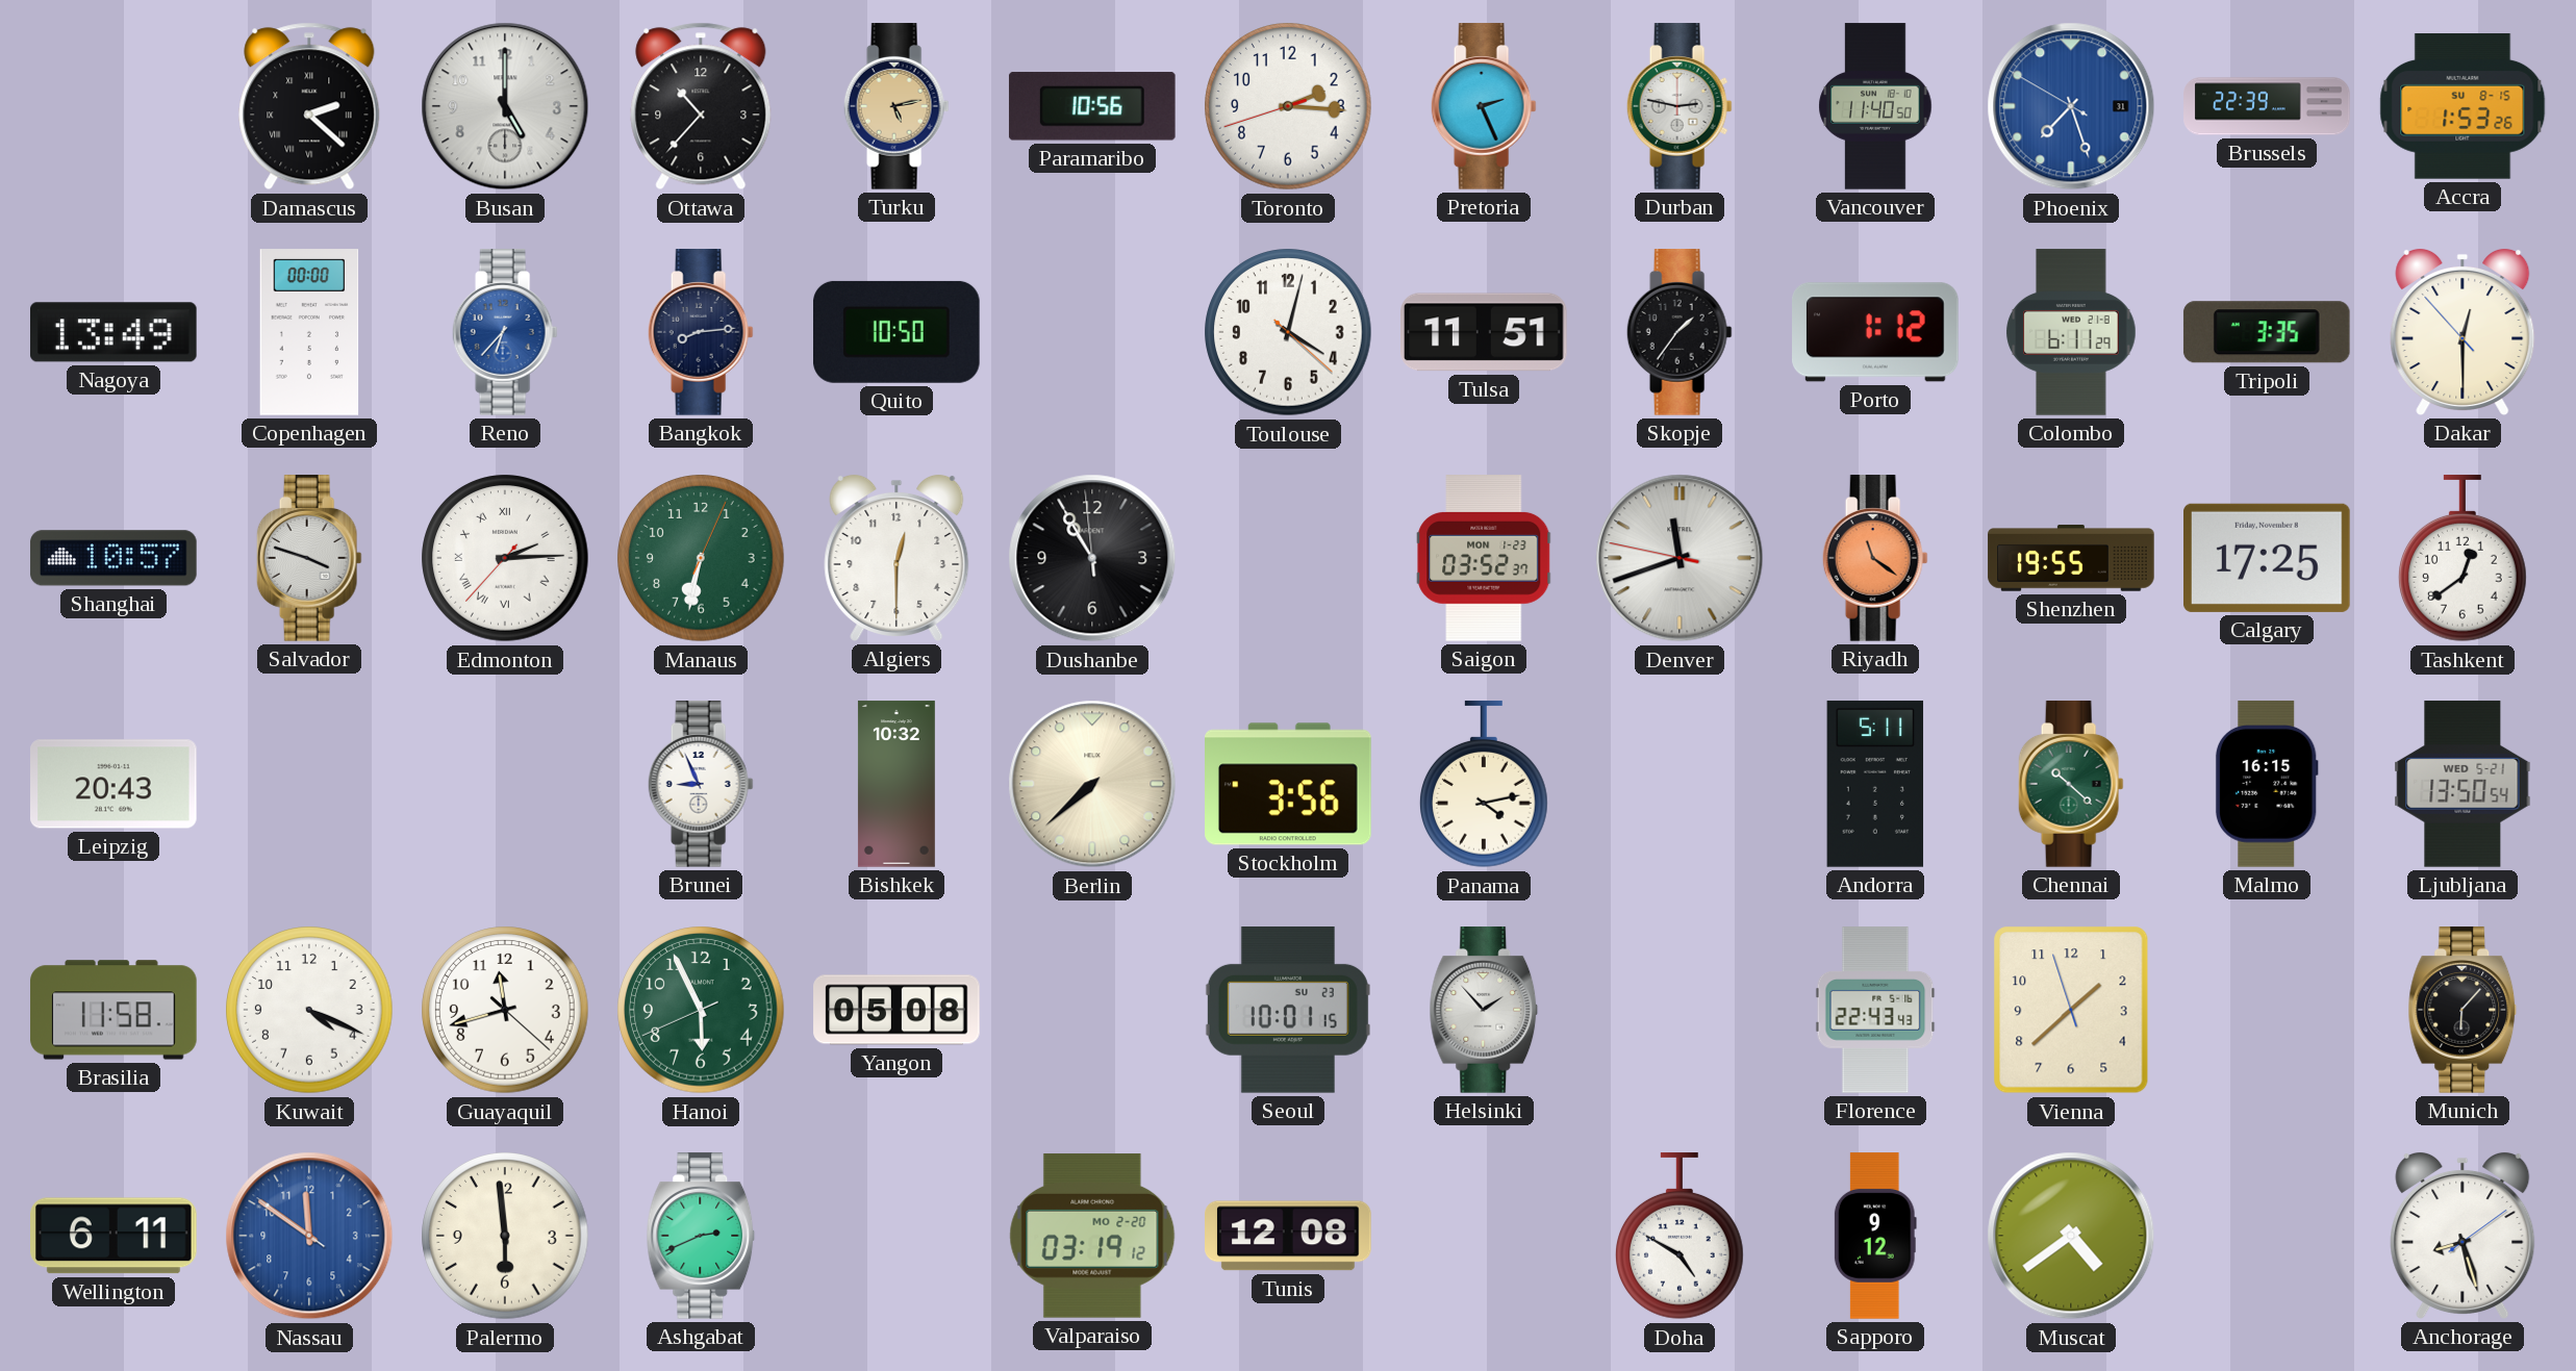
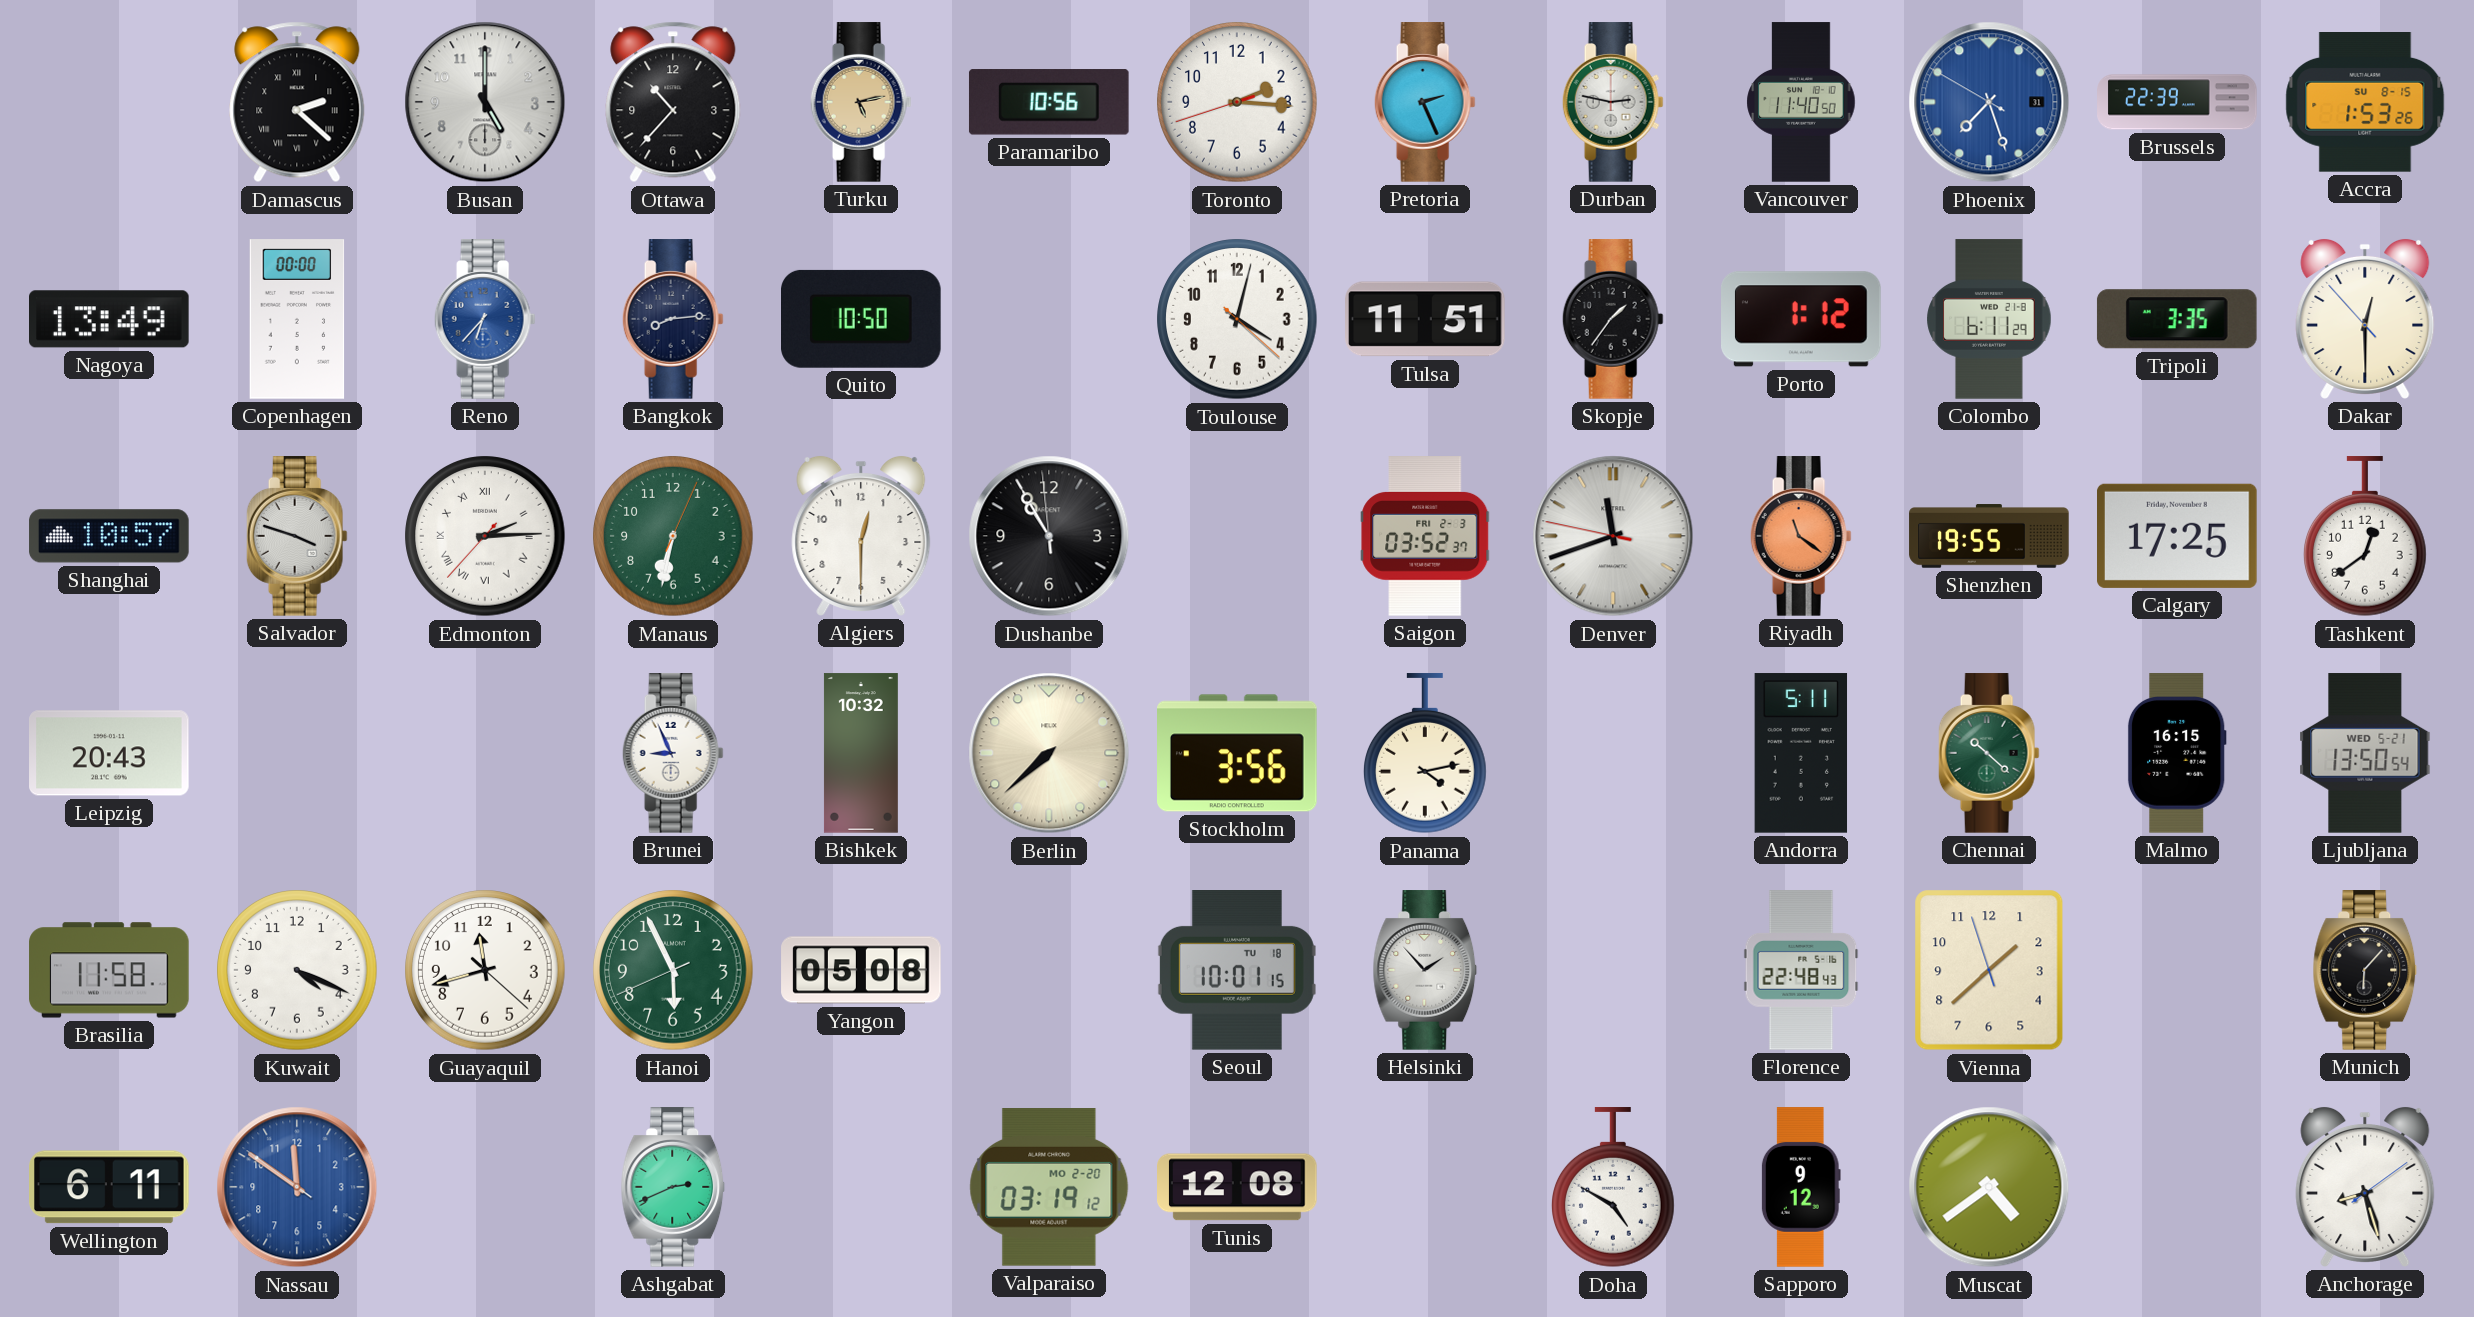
Saigon date: MON 1-23 -> FRI 2-3
Seoul date: SU 23 -> TU 18
Florence: 22:43 -> 22:48
Palermo: 5:59 -> none
